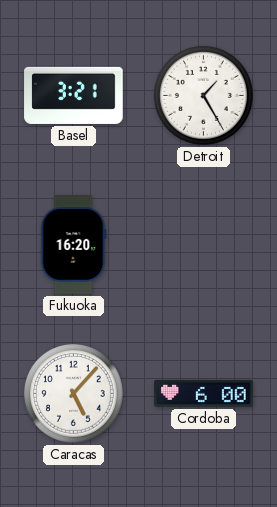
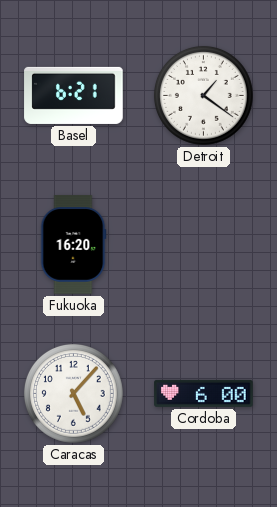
Basel: 3:21 -> 6:21
Detroit: 1:25 -> 1:21
